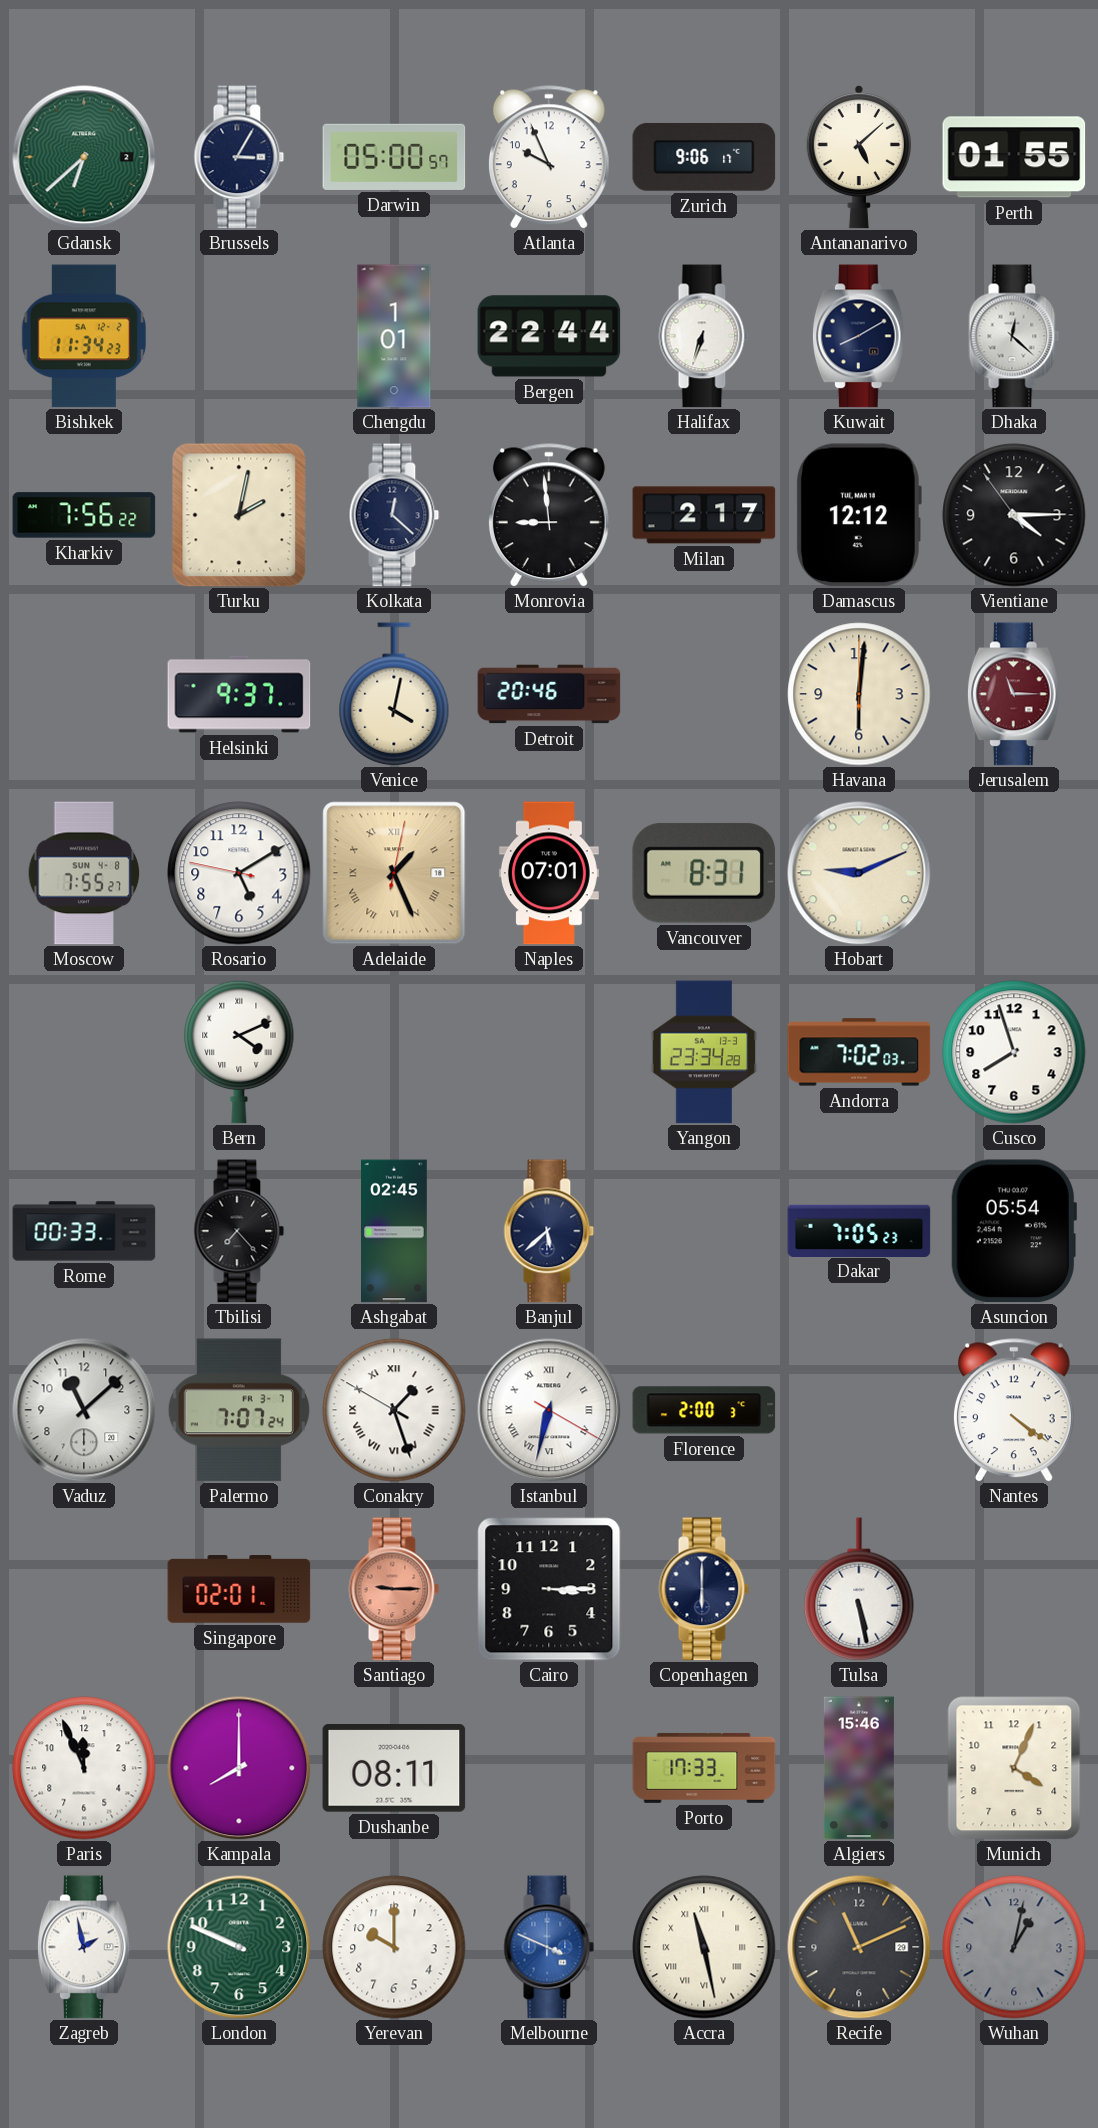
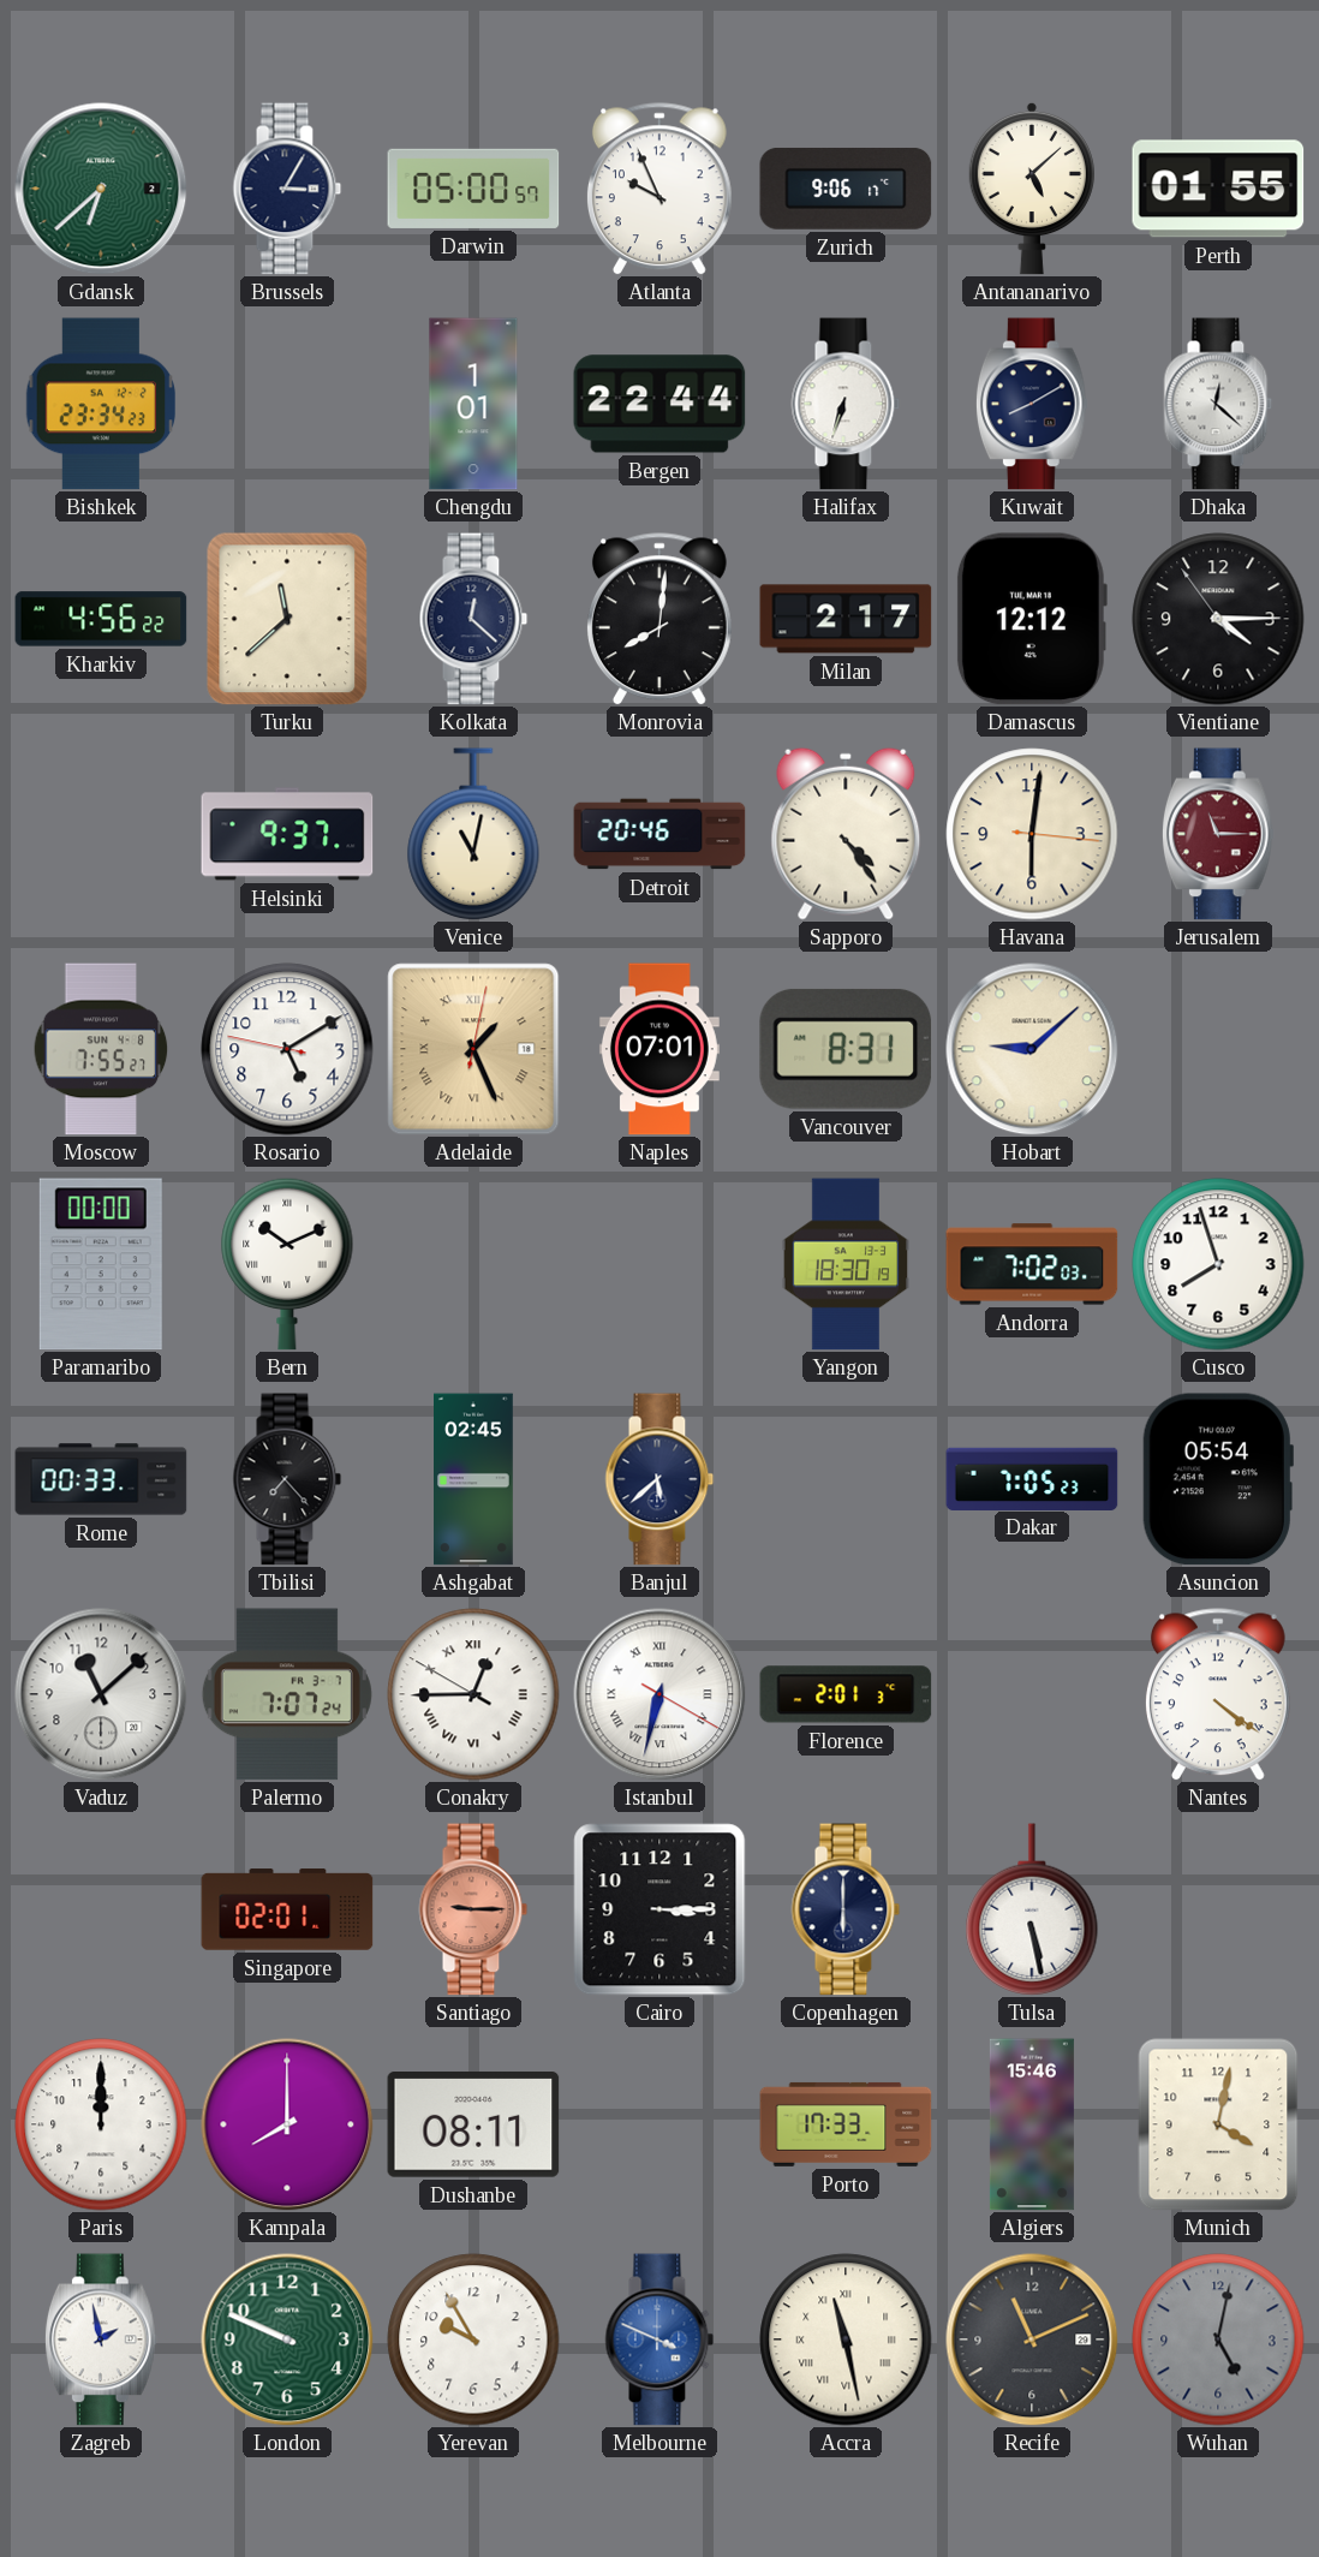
Bishkek: 11:34 -> 23:34
Kharkiv: 7:56 -> 4:56
Turku: 2:02 -> 11:38
Monrovia: 8:59 -> 8:01
Venice: 4:02 -> 11:02
Sapporo: none -> 4:24
Havana: 6:01:00 -> 6:01:16
Hobart: 9:11 -> 9:08
Paramaribo: none -> 00:00
Bern: 4:11 -> 10:11
Yangon: 23:34 -> 18:30
Conakry: 1:26 -> 12:44
Florence: 2:00 -> 2:01
Paris: 11:56 -> 12:00
Munich: 4:04 -> 4:02
Yerevan: 10:00 -> 9:55
Wuhan: 1:02 -> 5:02
